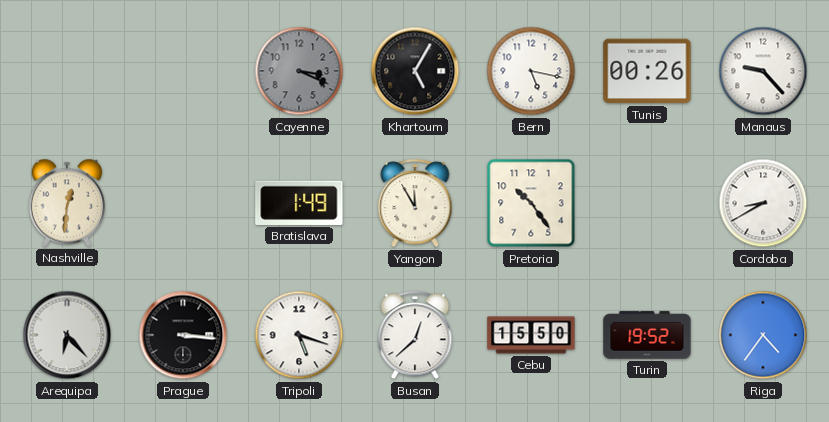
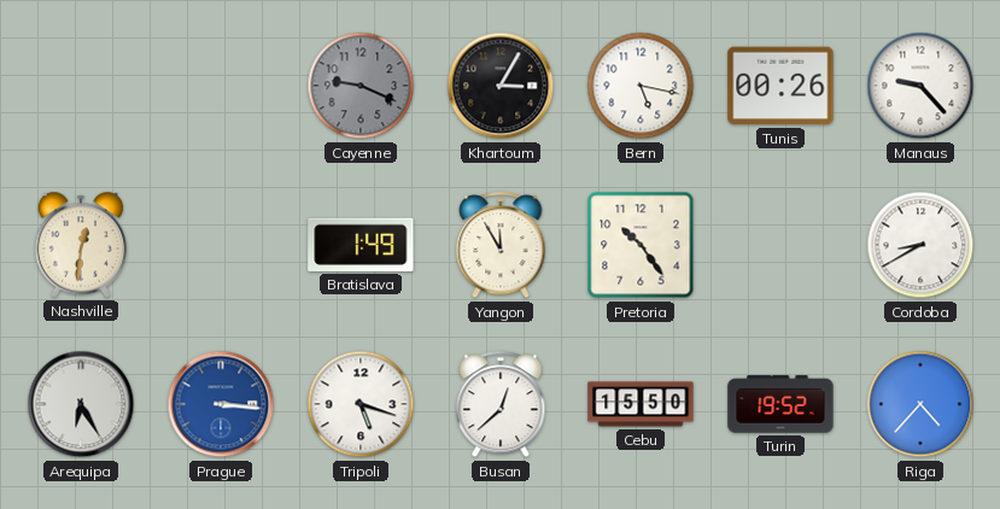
Cayenne: 3:19 -> 9:19
Khartoum: 5:05 -> 3:05
Arequipa: 6:23 -> 6:25
Prague dial: black -> blue
Riga: 4:36 -> 4:37
